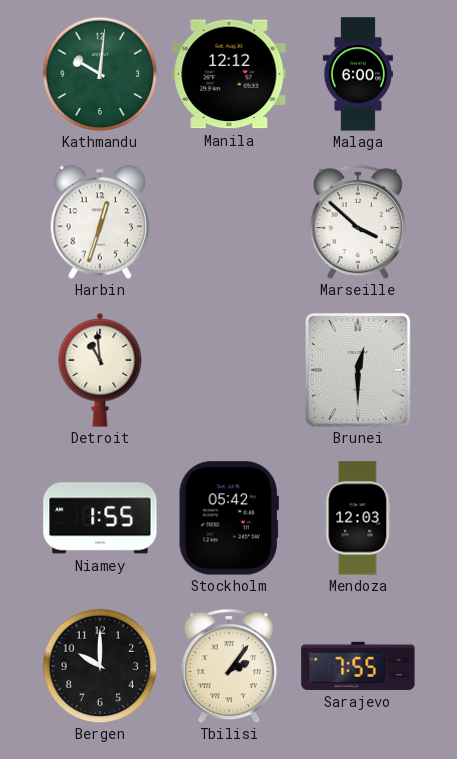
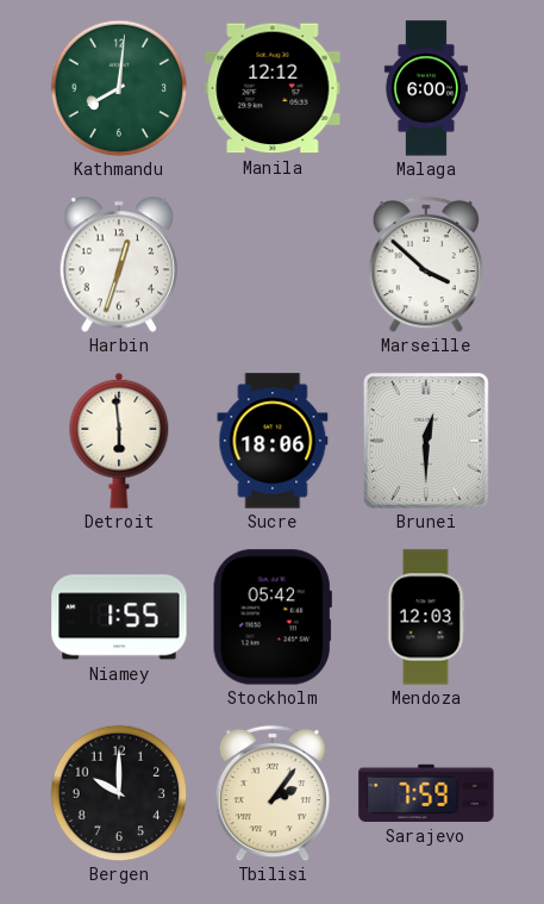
Kathmandu: 10:01 -> 8:01
Detroit: 10:59 -> 5:59
Sucre: none -> 18:06
Sarajevo: 7:55 -> 7:59
